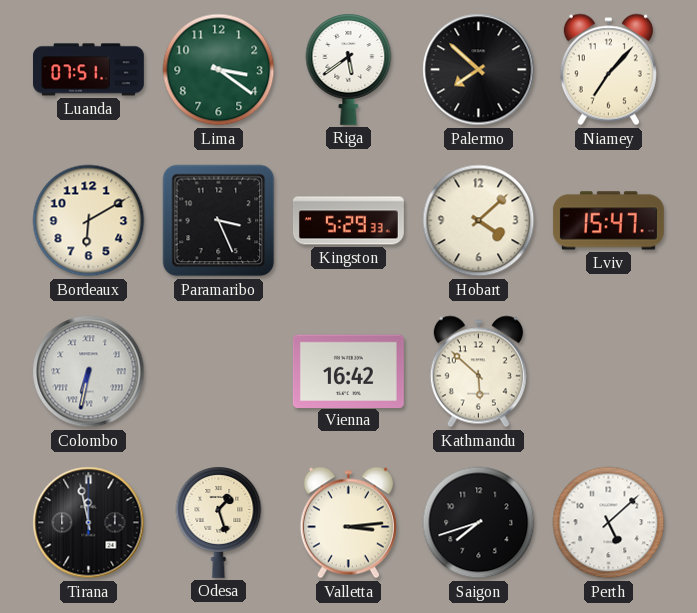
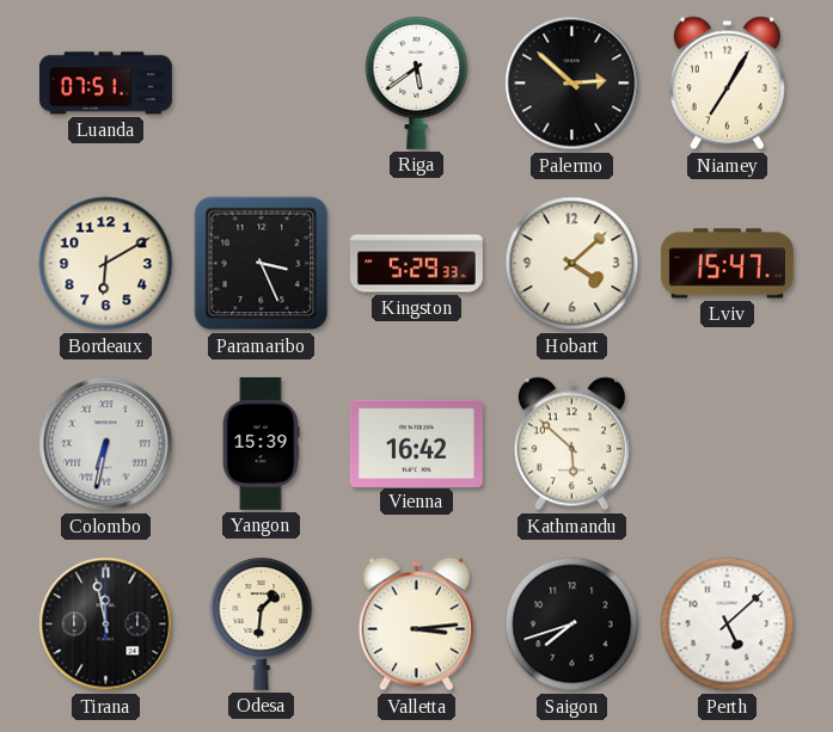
Lima: 3:21 -> none
Palermo: 7:52 -> 2:52
Niamey: 7:07 -> 7:05
Yangon: none -> 15:39
Odesa: 1:27 -> 1:31
